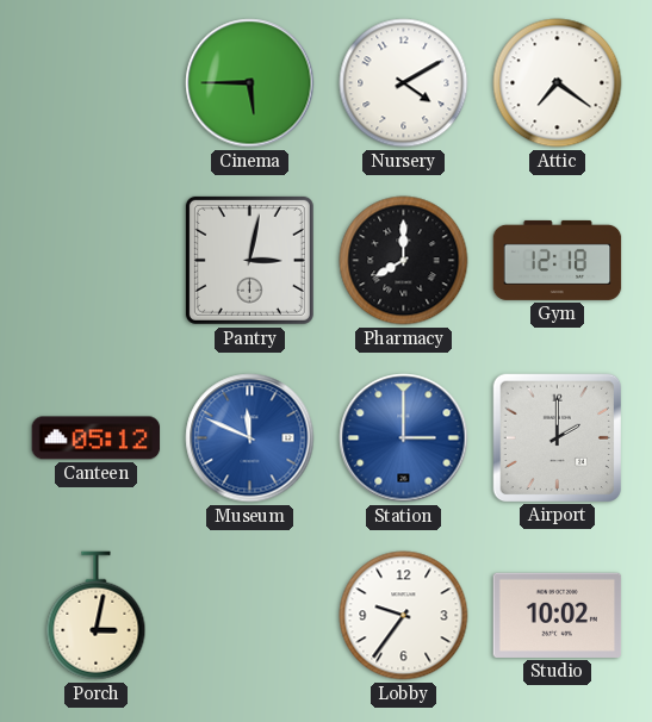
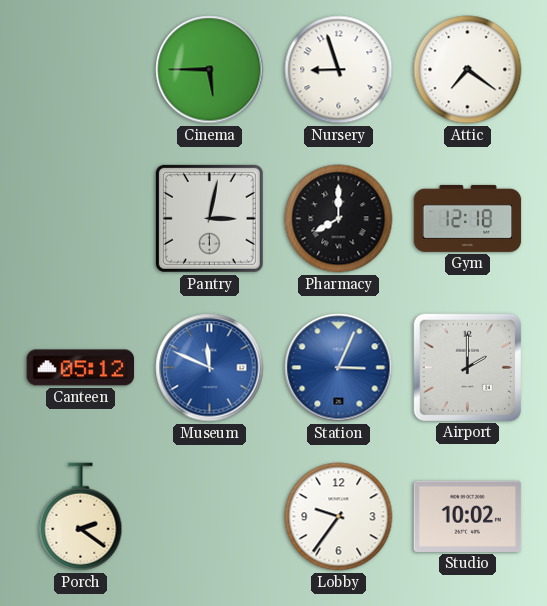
Nursery: 4:10 -> 8:57
Station: 3:00 -> 3:04
Porch: 3:02 -> 2:21
